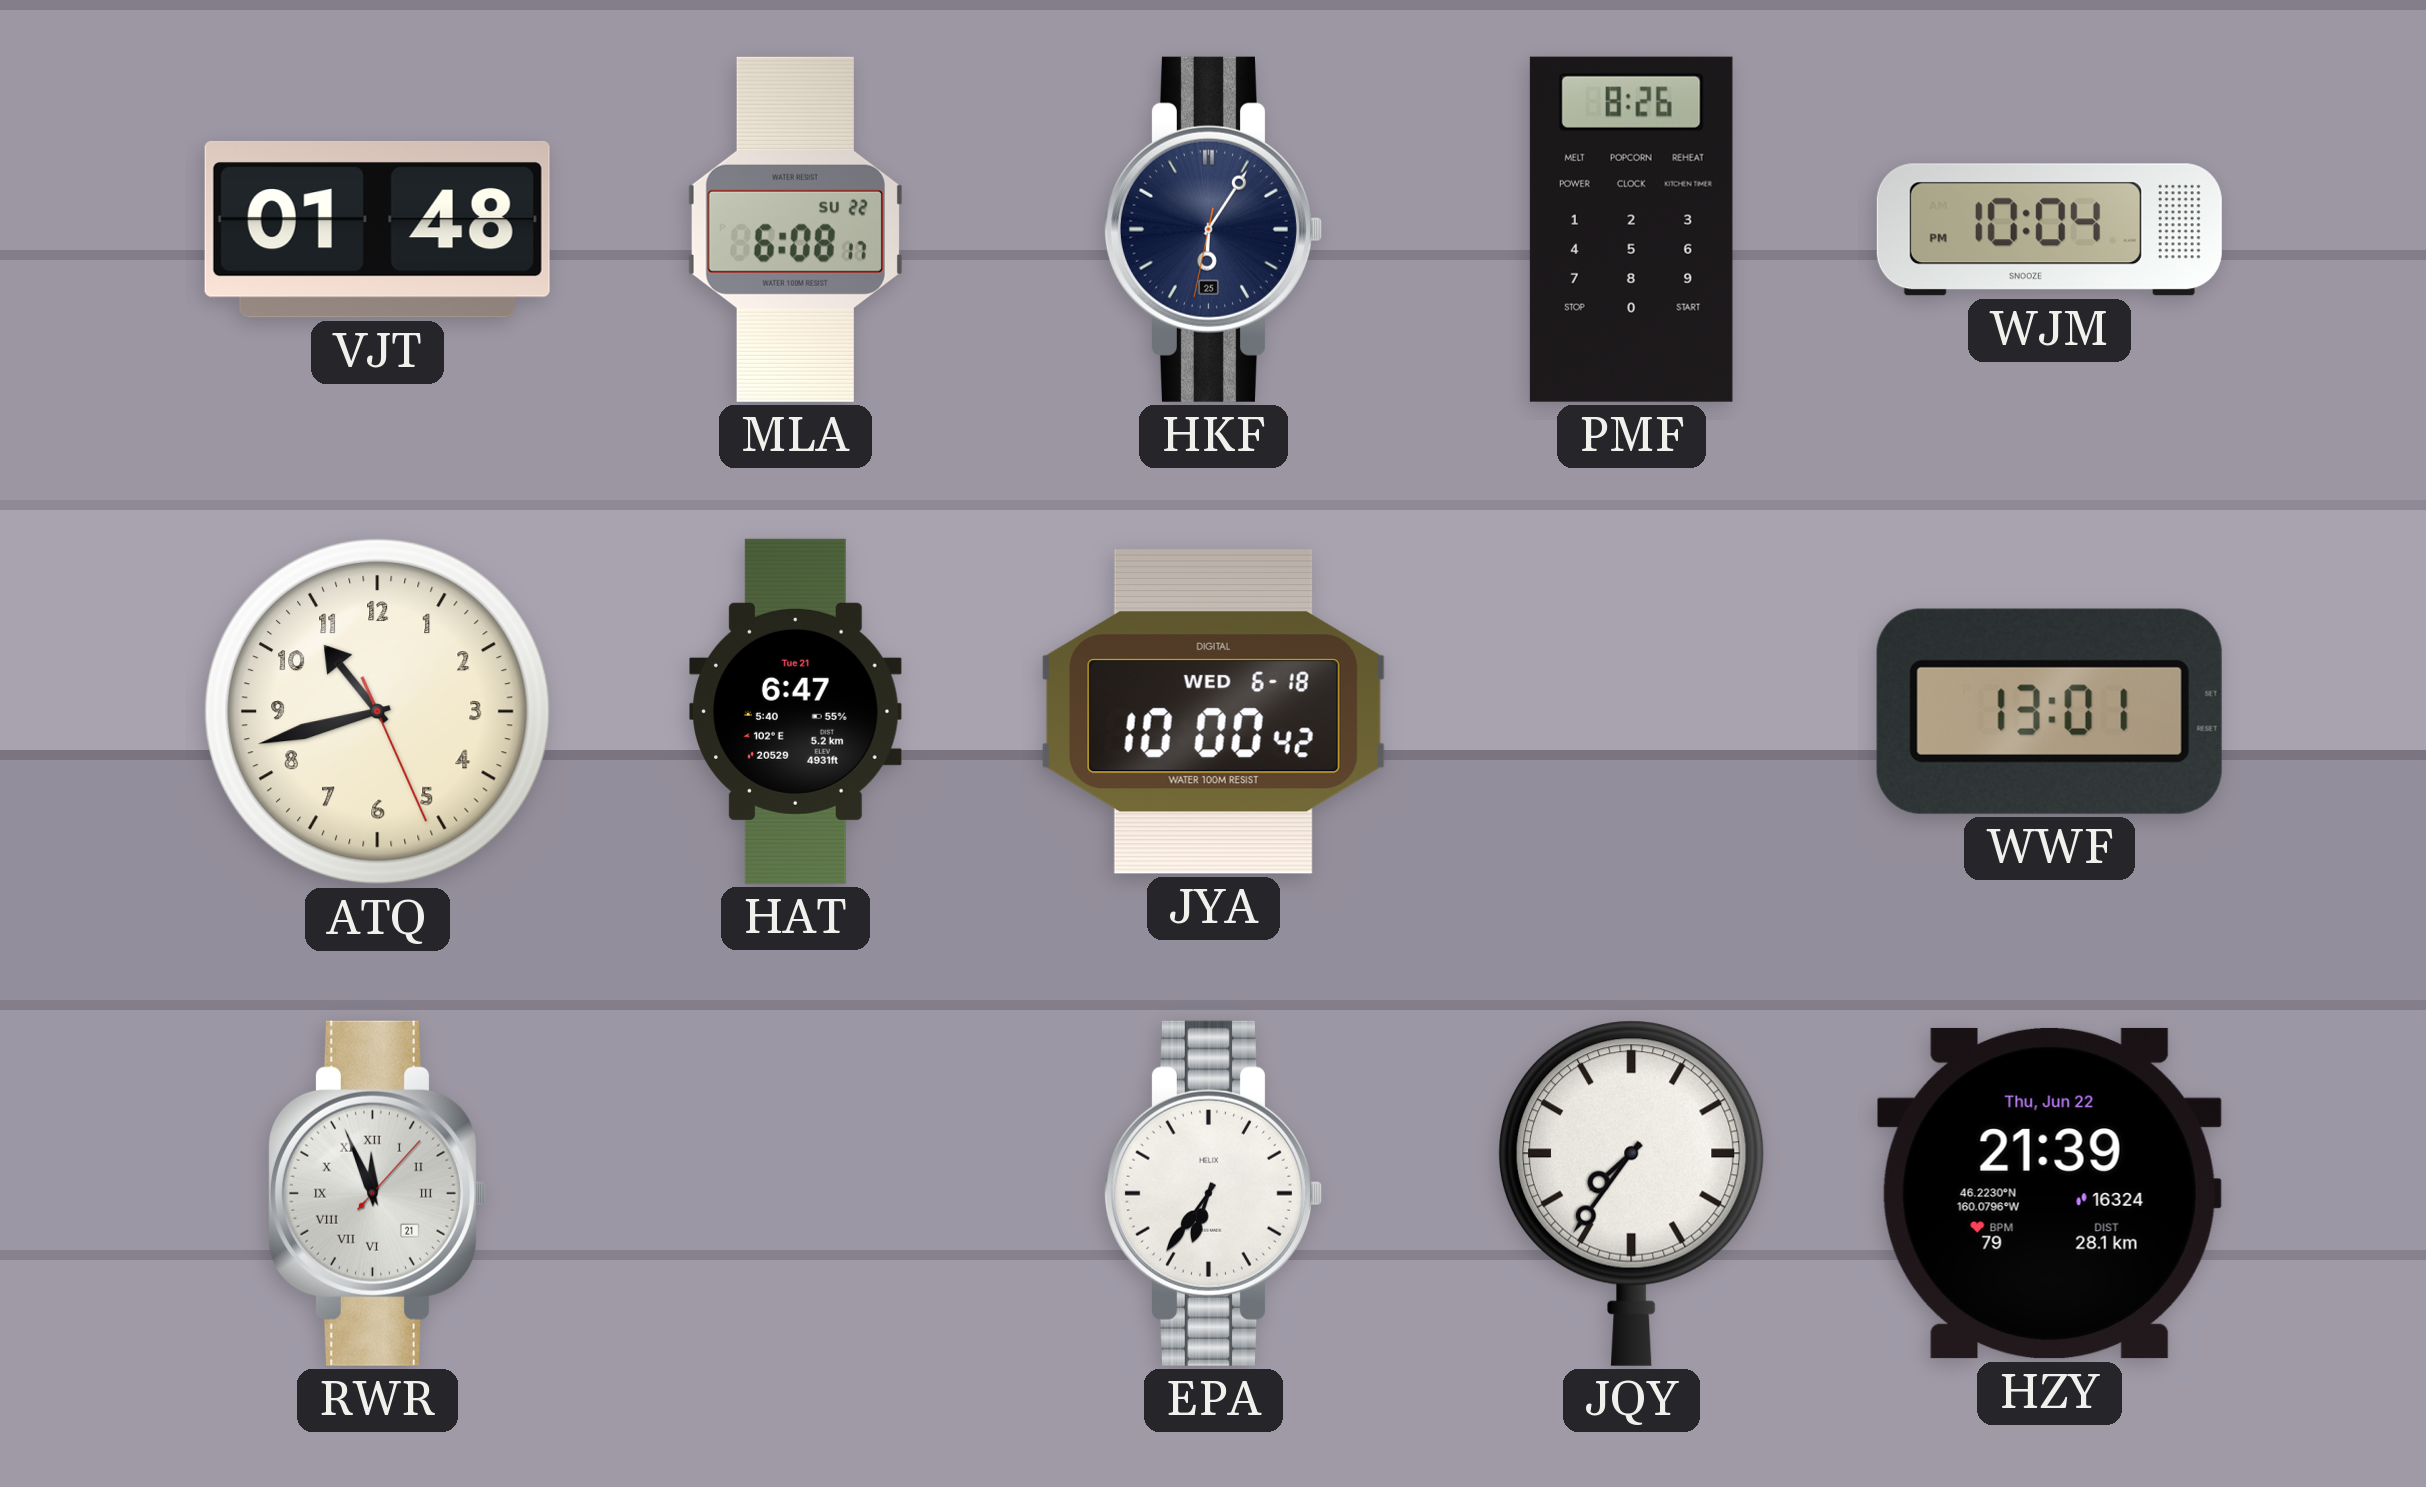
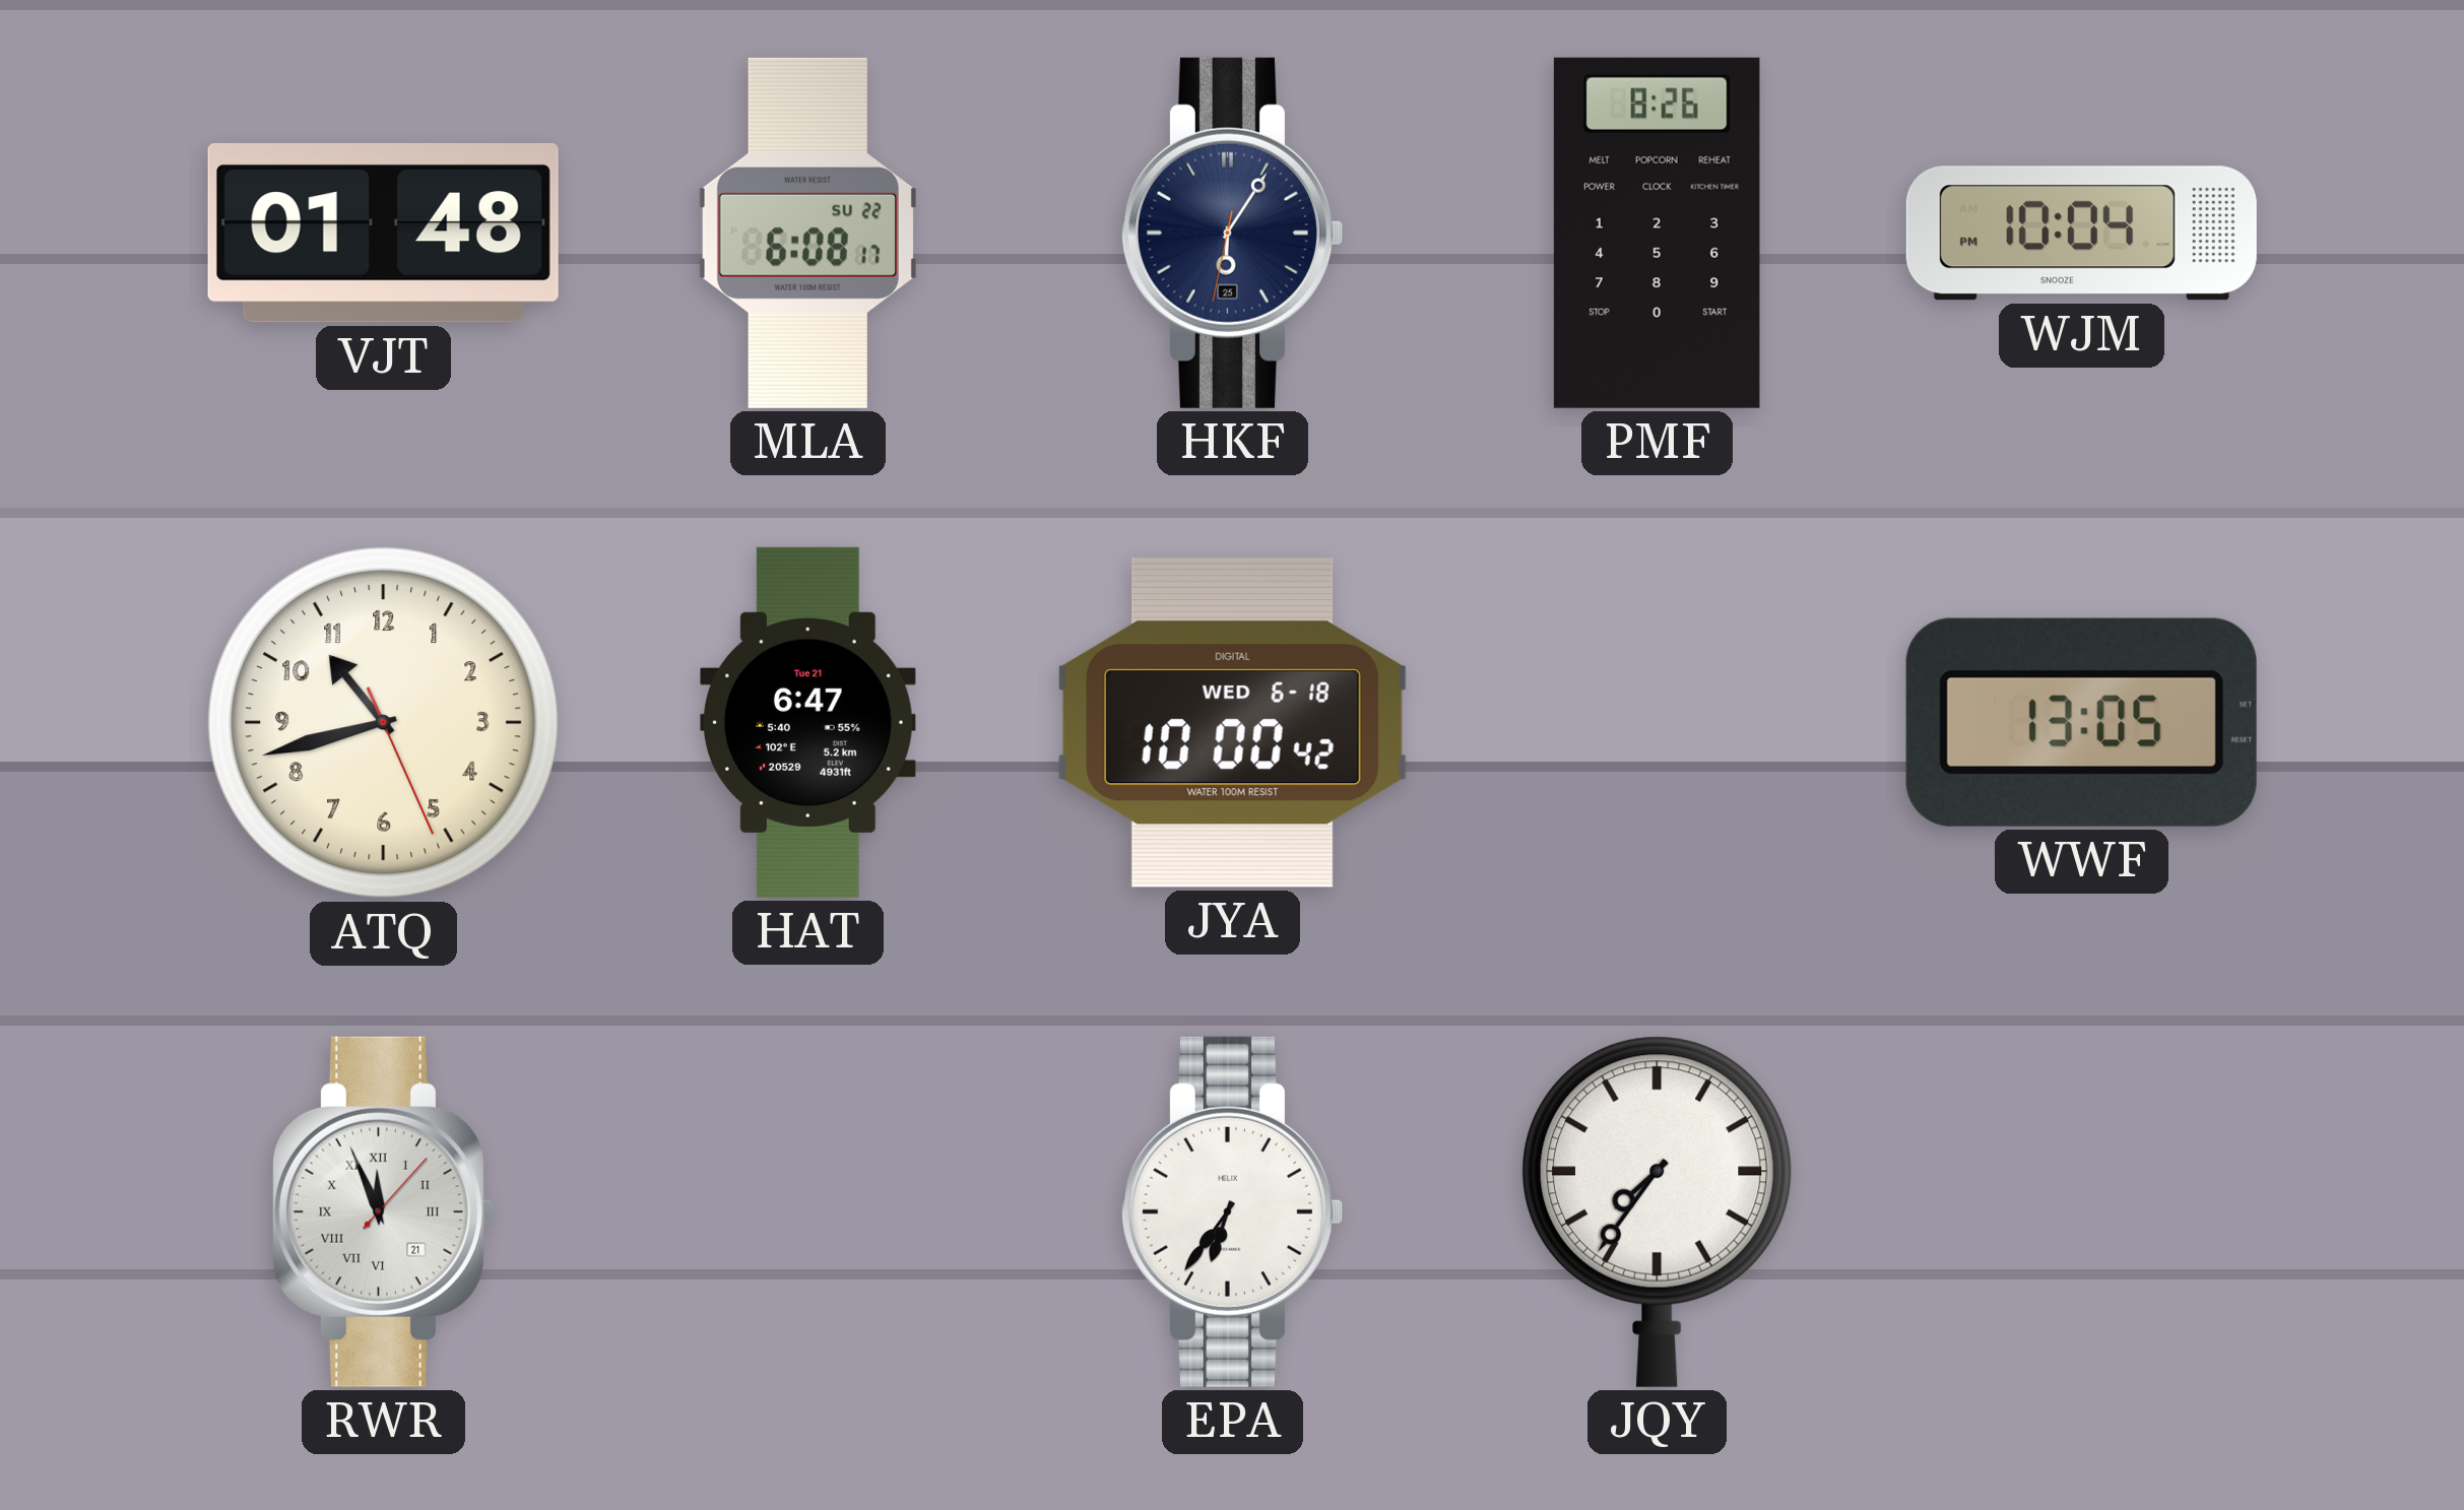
WWF: 13:01 -> 13:05
HZY: 21:39 -> none
